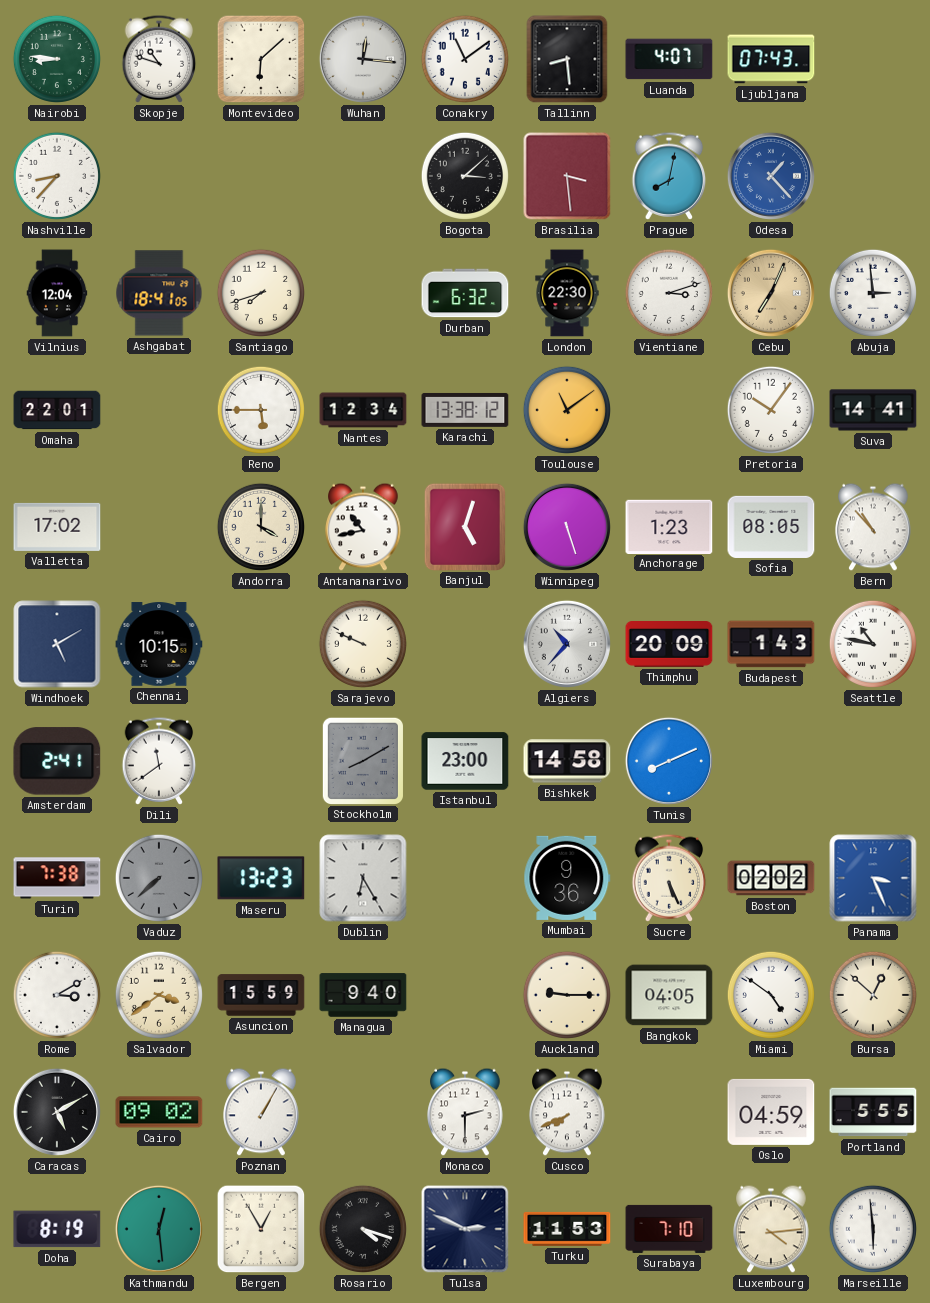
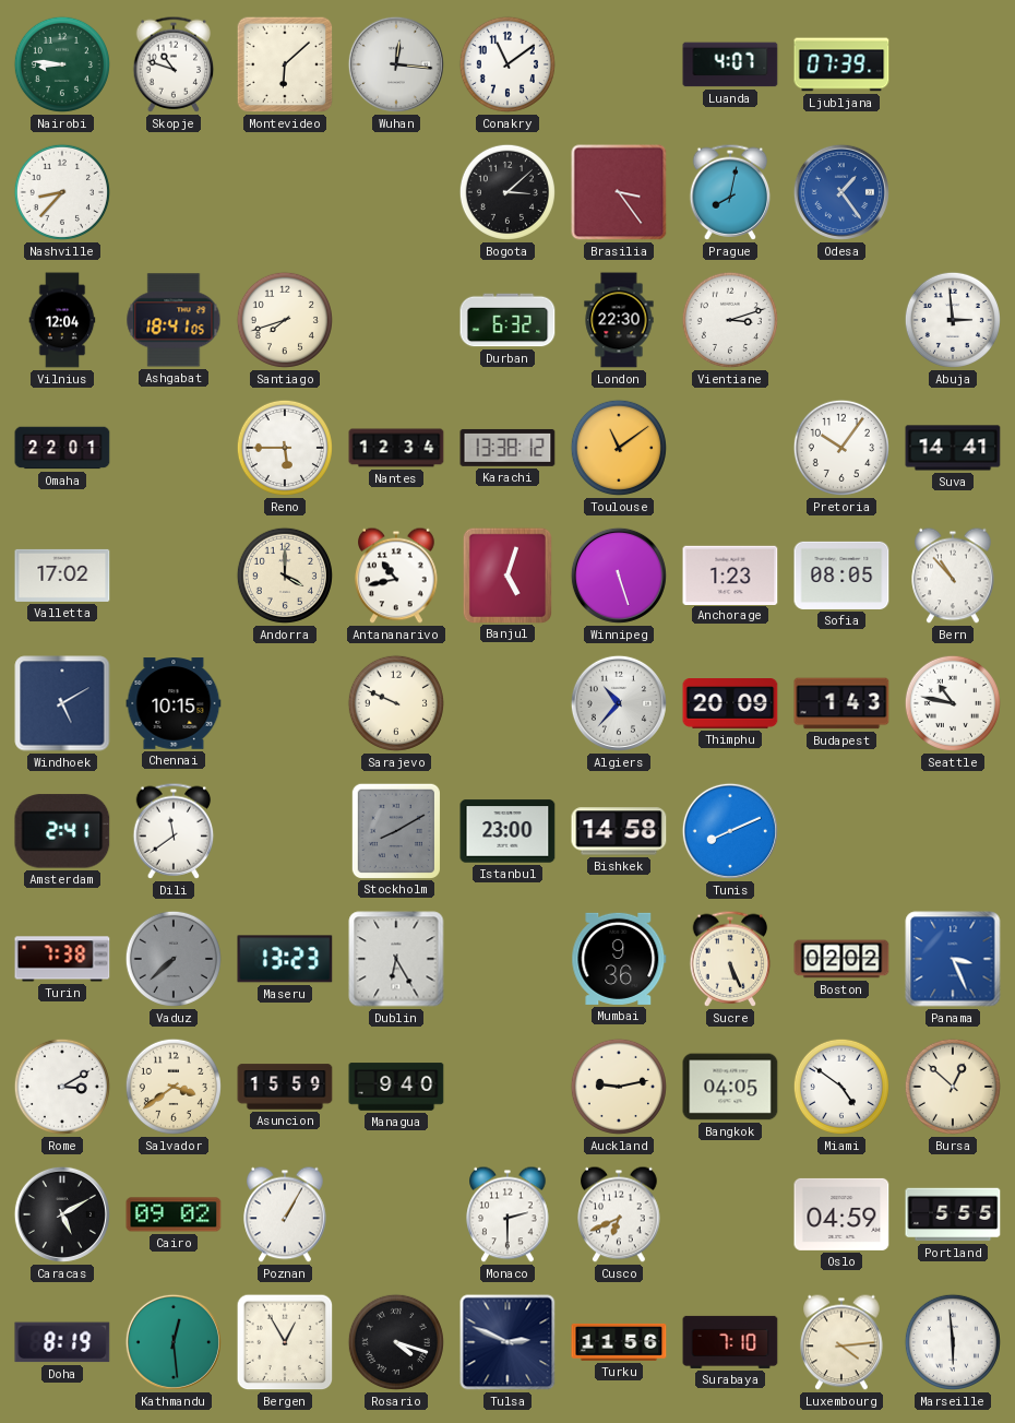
Tallinn: 8:29 -> none
Ljubljana: 07:43 -> 07:39
Brasilia: 3:29 -> 3:24
Odesa: 1:23 -> 1:24
Cebu: 7:04 -> none
Auckland: 9:15 -> 9:13
Cusco: 7:41 -> 6:41
Turku: 11:53 -> 11:56
